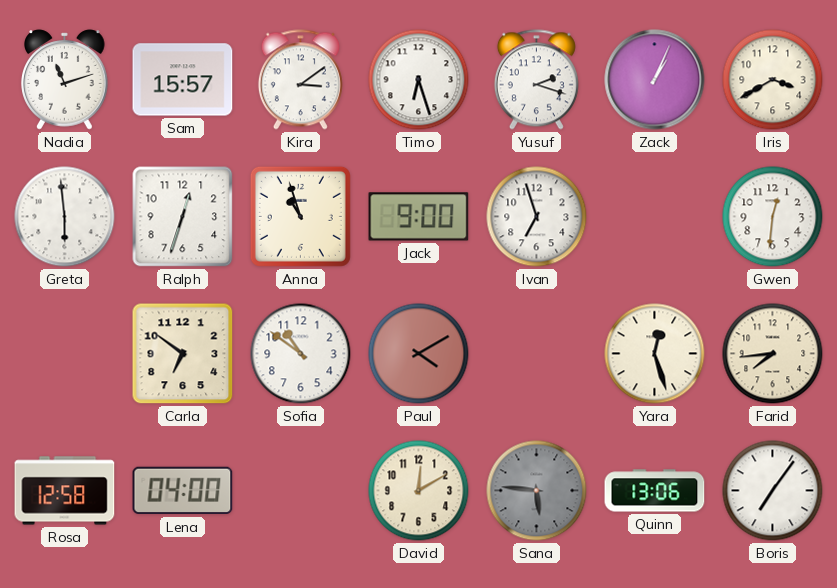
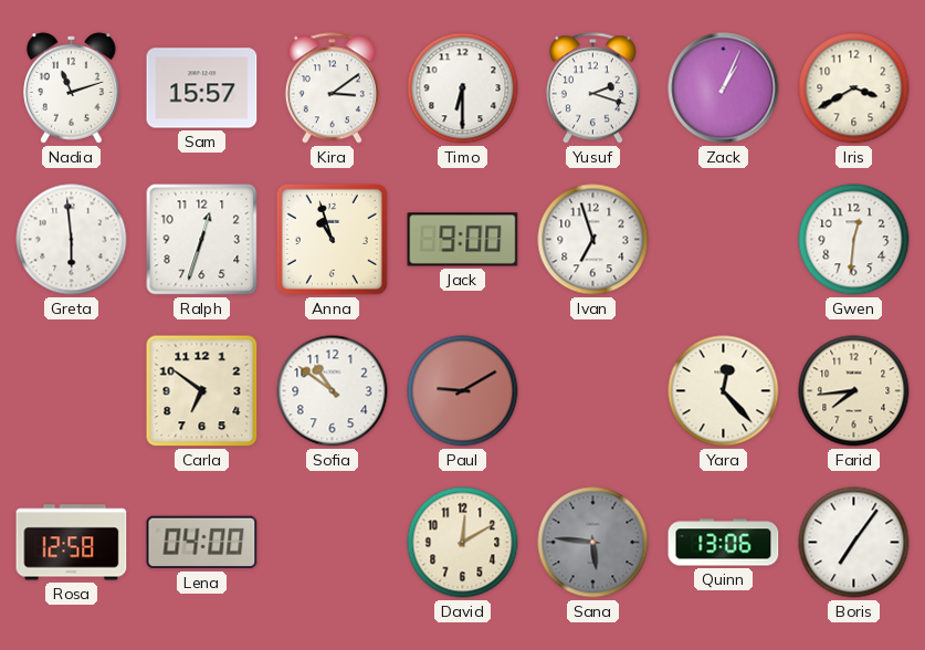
Timo: 6:27 -> 6:30
Paul: 4:10 -> 9:10
Yara: 12:27 -> 12:23
